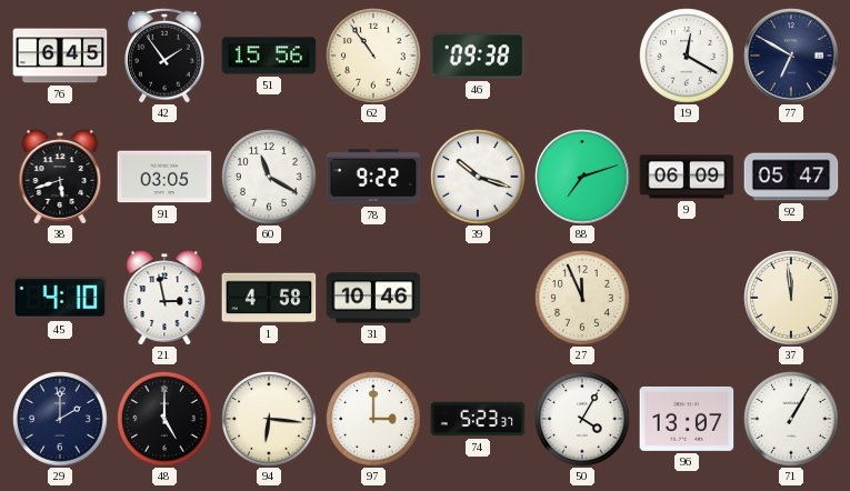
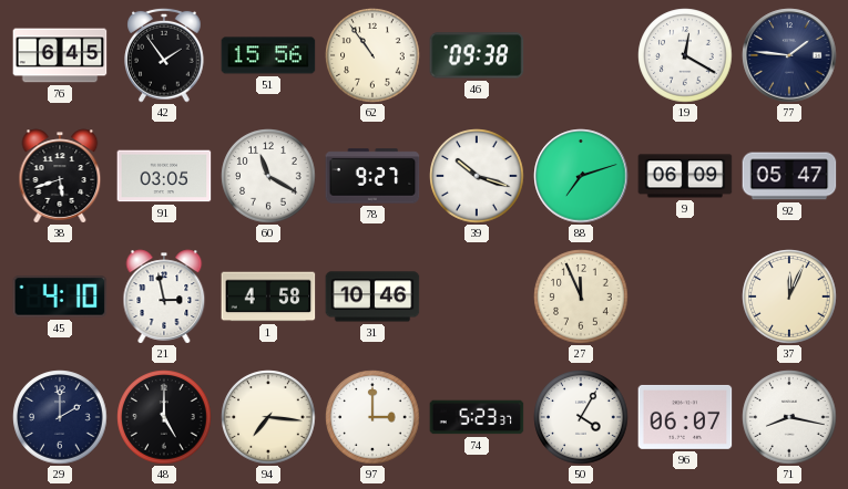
77: 6:50 -> 1:46
78: 9:22 -> 9:27
37: 11:59 -> 12:04
94: 6:16 -> 7:16
96: 13:07 -> 06:07
71: 1:05 -> 8:17
